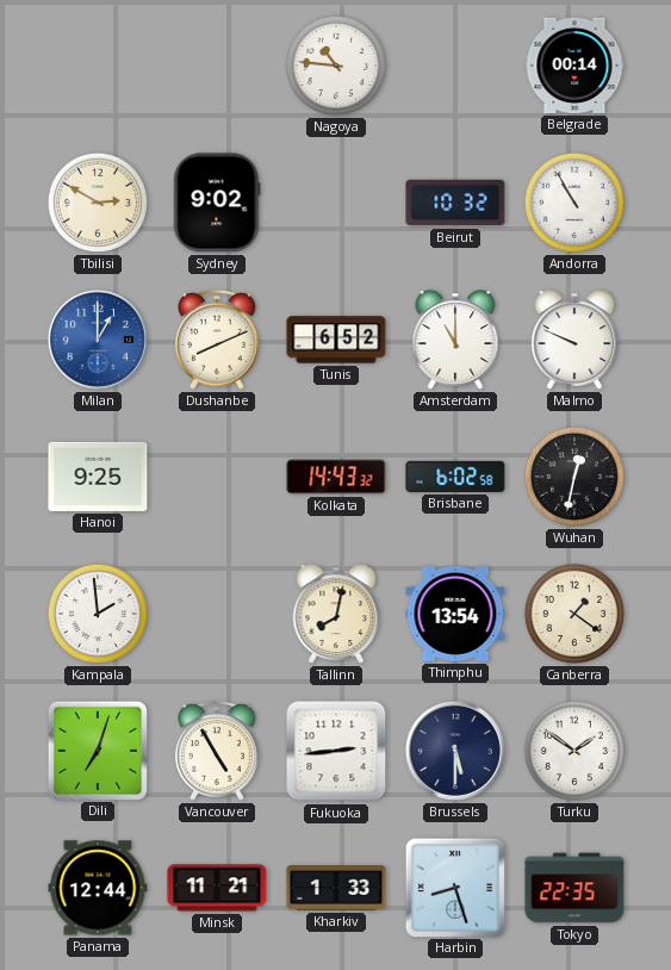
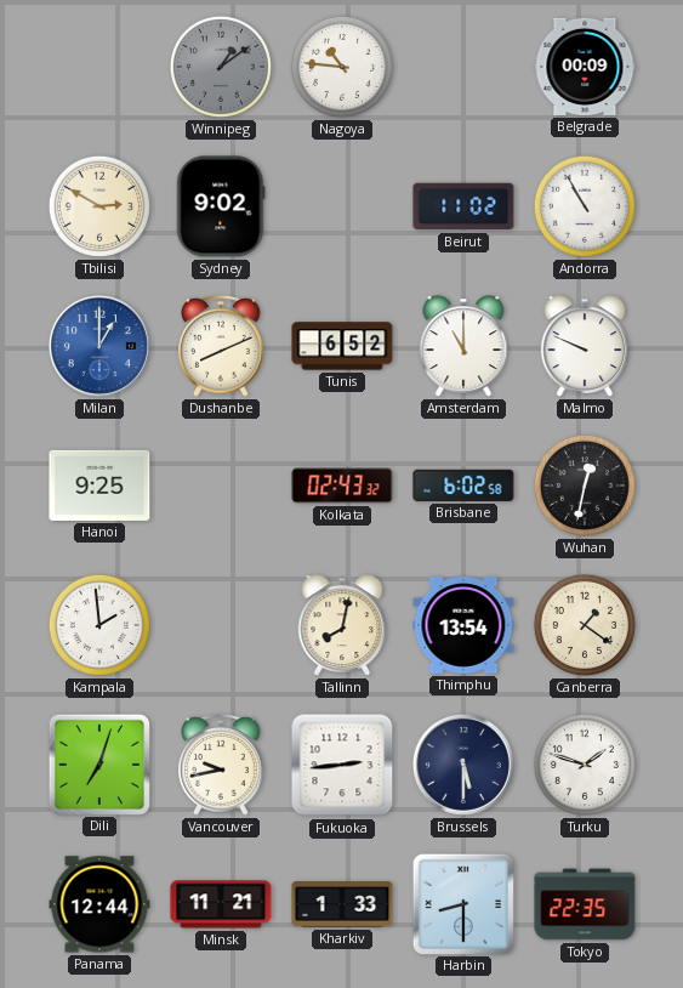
Winnipeg: none -> 1:09
Belgrade: 00:14 -> 00:09
Beirut: 10:32 -> 11:02
Kolkata: 14:43 -> 02:43
Vancouver: 4:55 -> 9:43
Turku: 1:51 -> 1:48
Harbin: 8:27 -> 8:30
